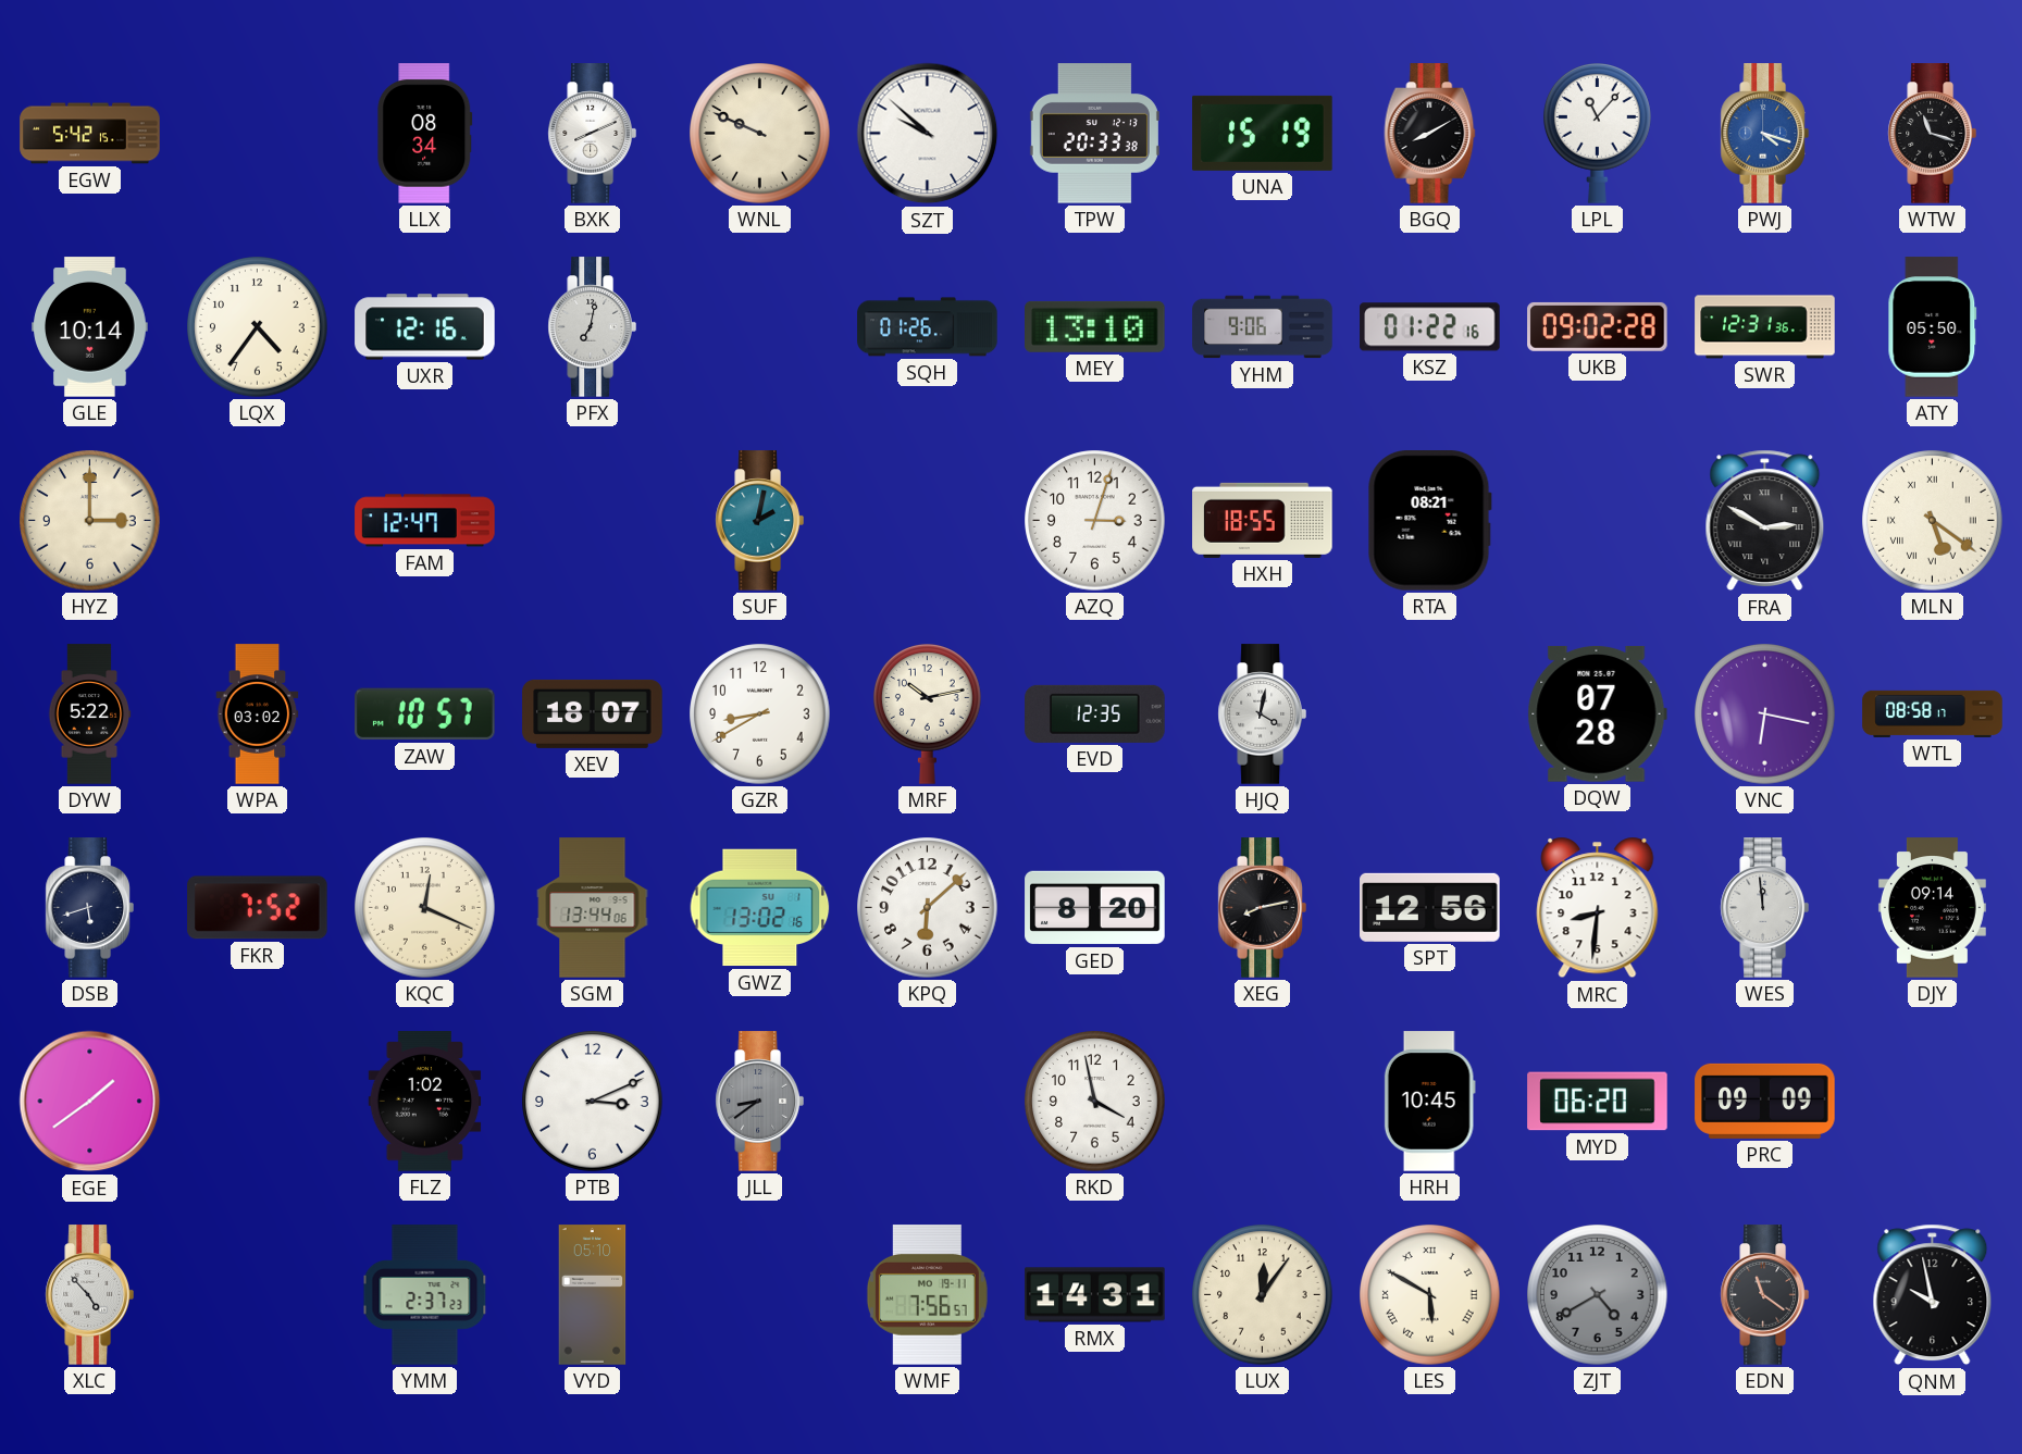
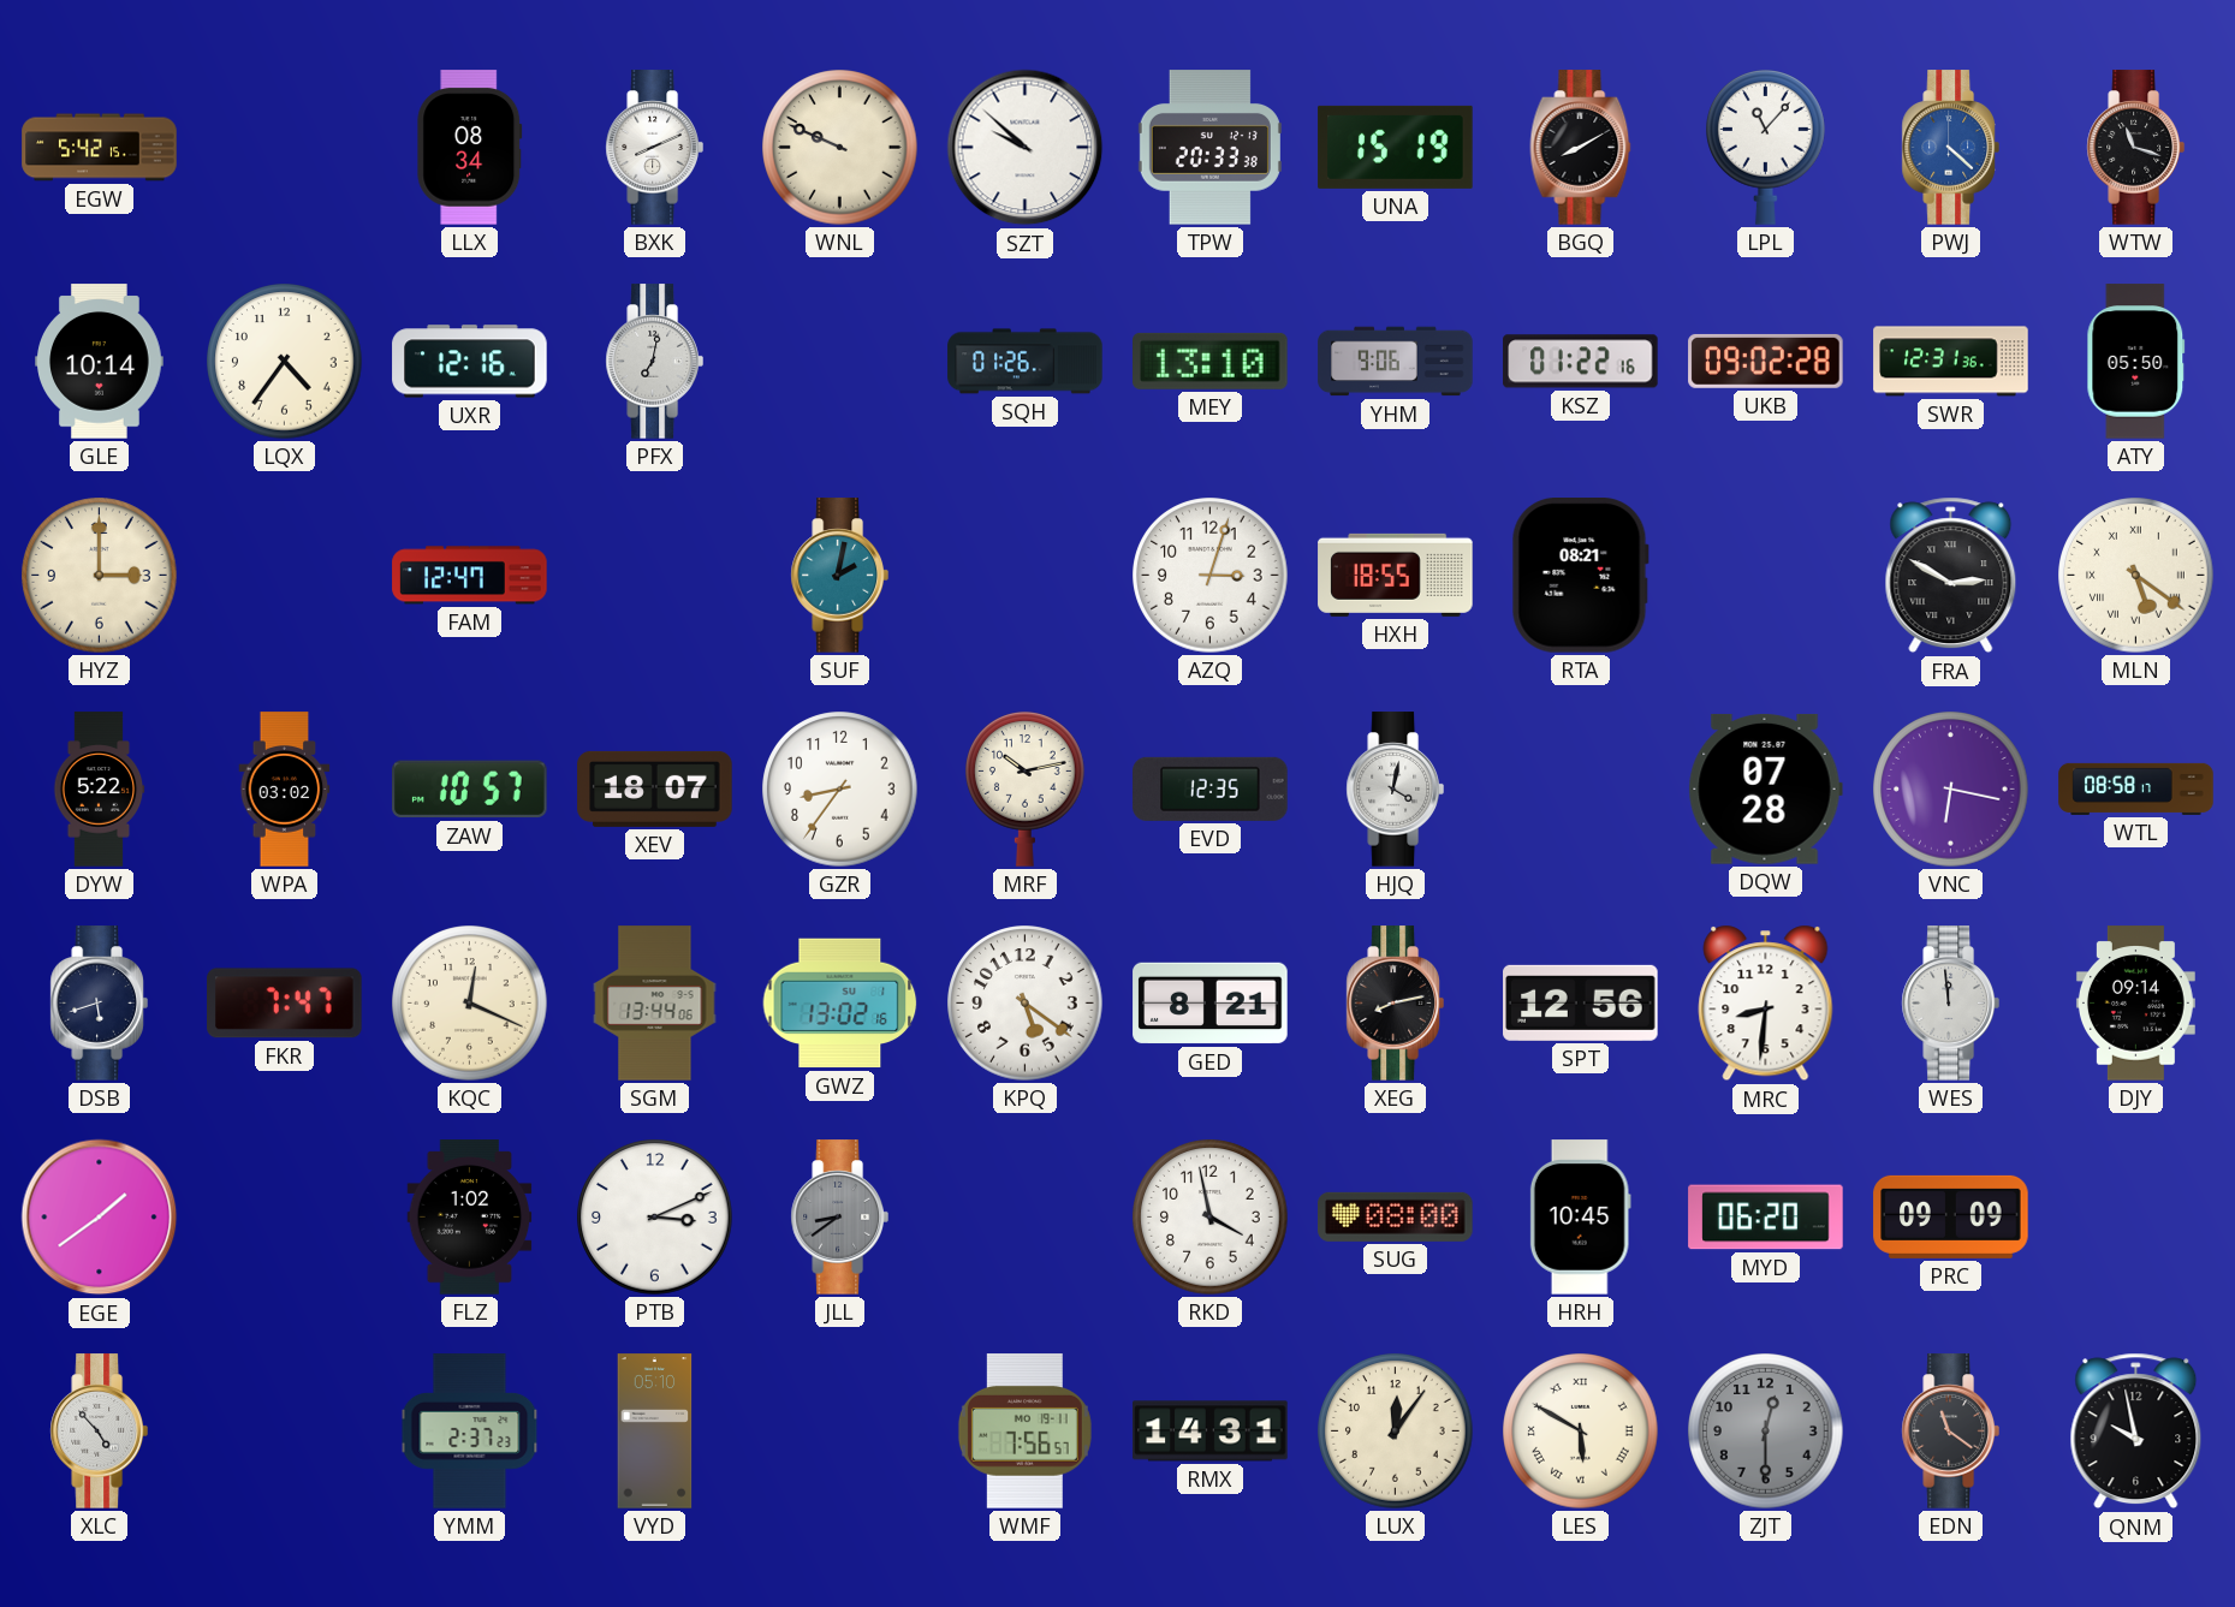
PWJ: 4:18 -> 4:22
GZR: 8:40 -> 8:36
FKR: 7:52 -> 7:47
KPQ: 6:08 -> 5:21
GED: 8:20 -> 8:21
SUG: none -> 08:00
ZJT: 4:40 -> 12:30
